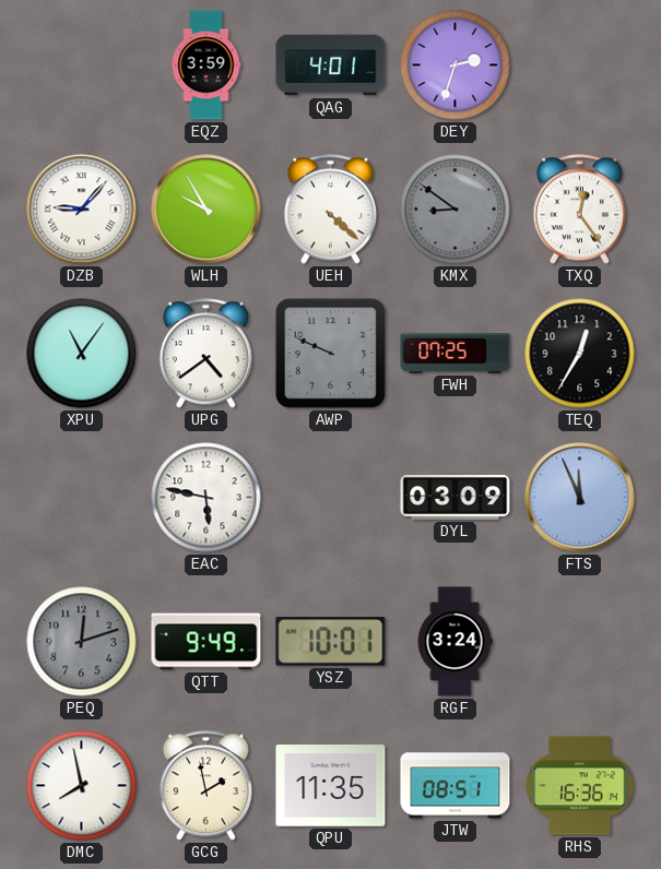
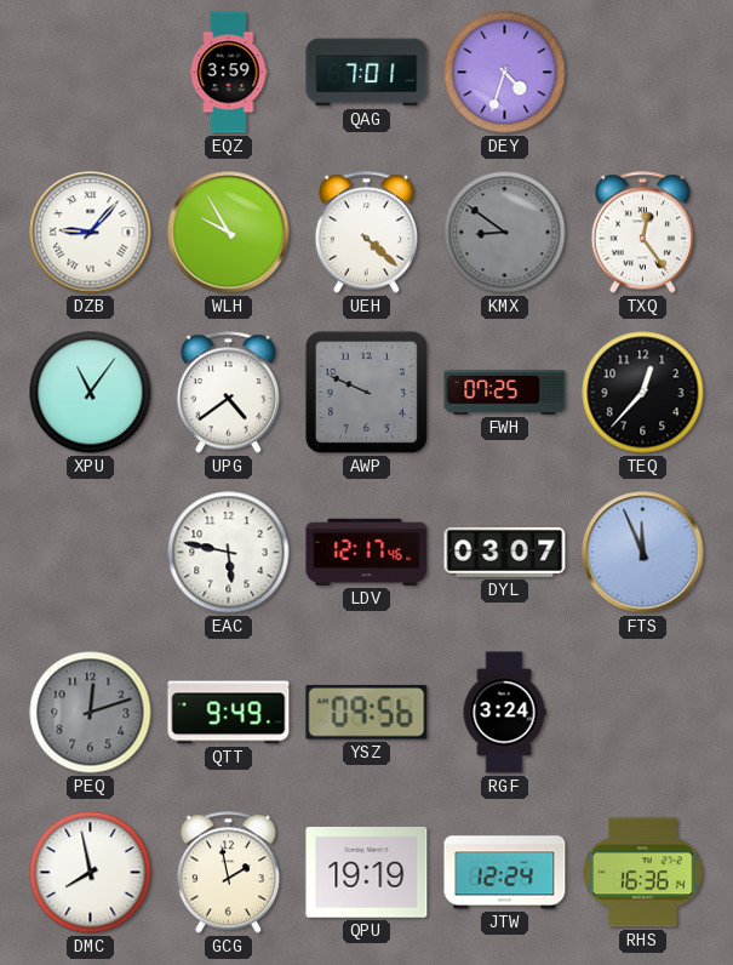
QAG: 4:01 -> 7:01
DEY: 2:33 -> 4:33
TEQ: 12:35 -> 12:37
LDV: none -> 12:17
DYL: 03:09 -> 03:07
YSZ: 10:01 -> 09:56
QPU: 11:35 -> 19:19
JTW: 08:51 -> 12:24
